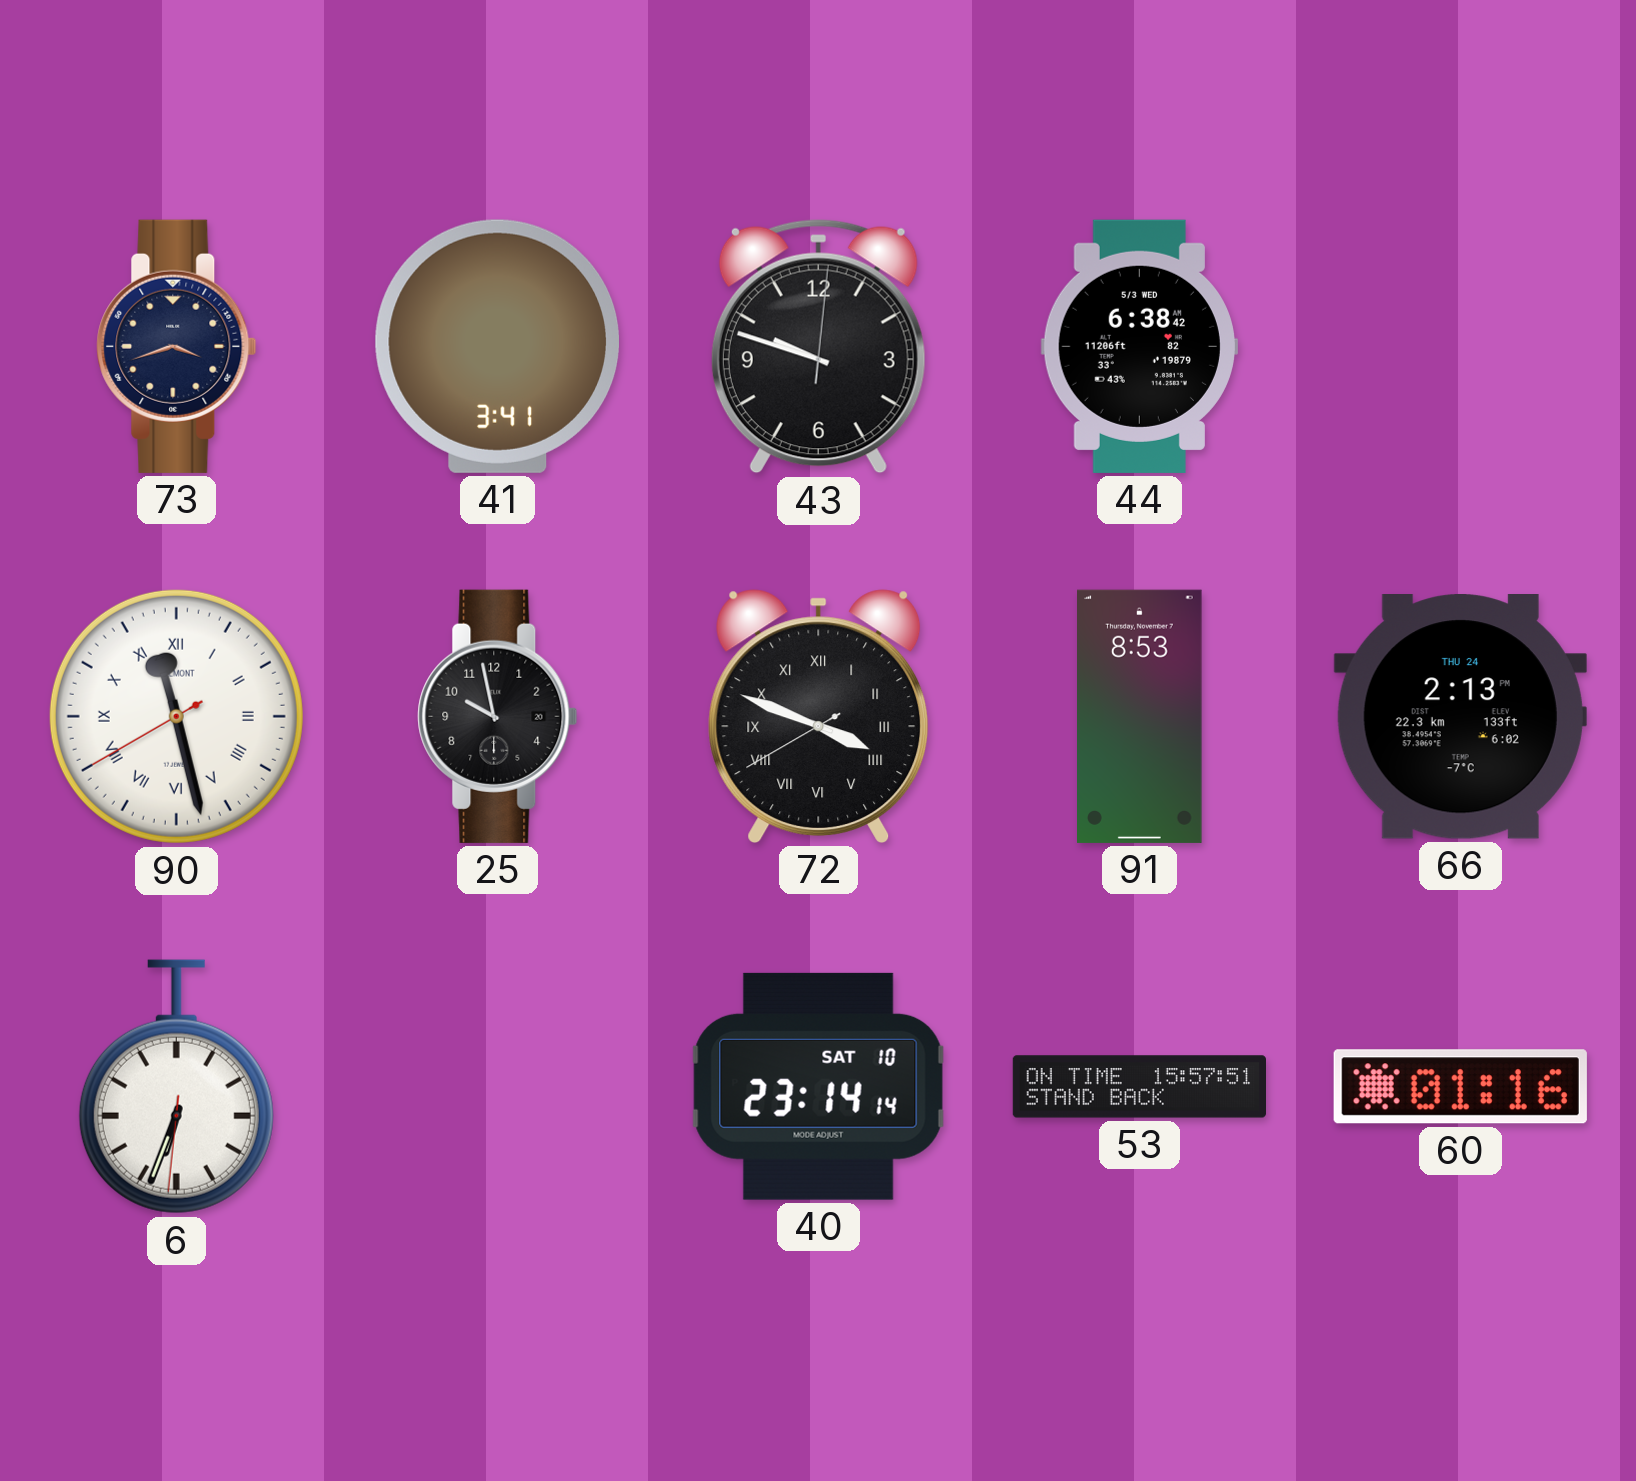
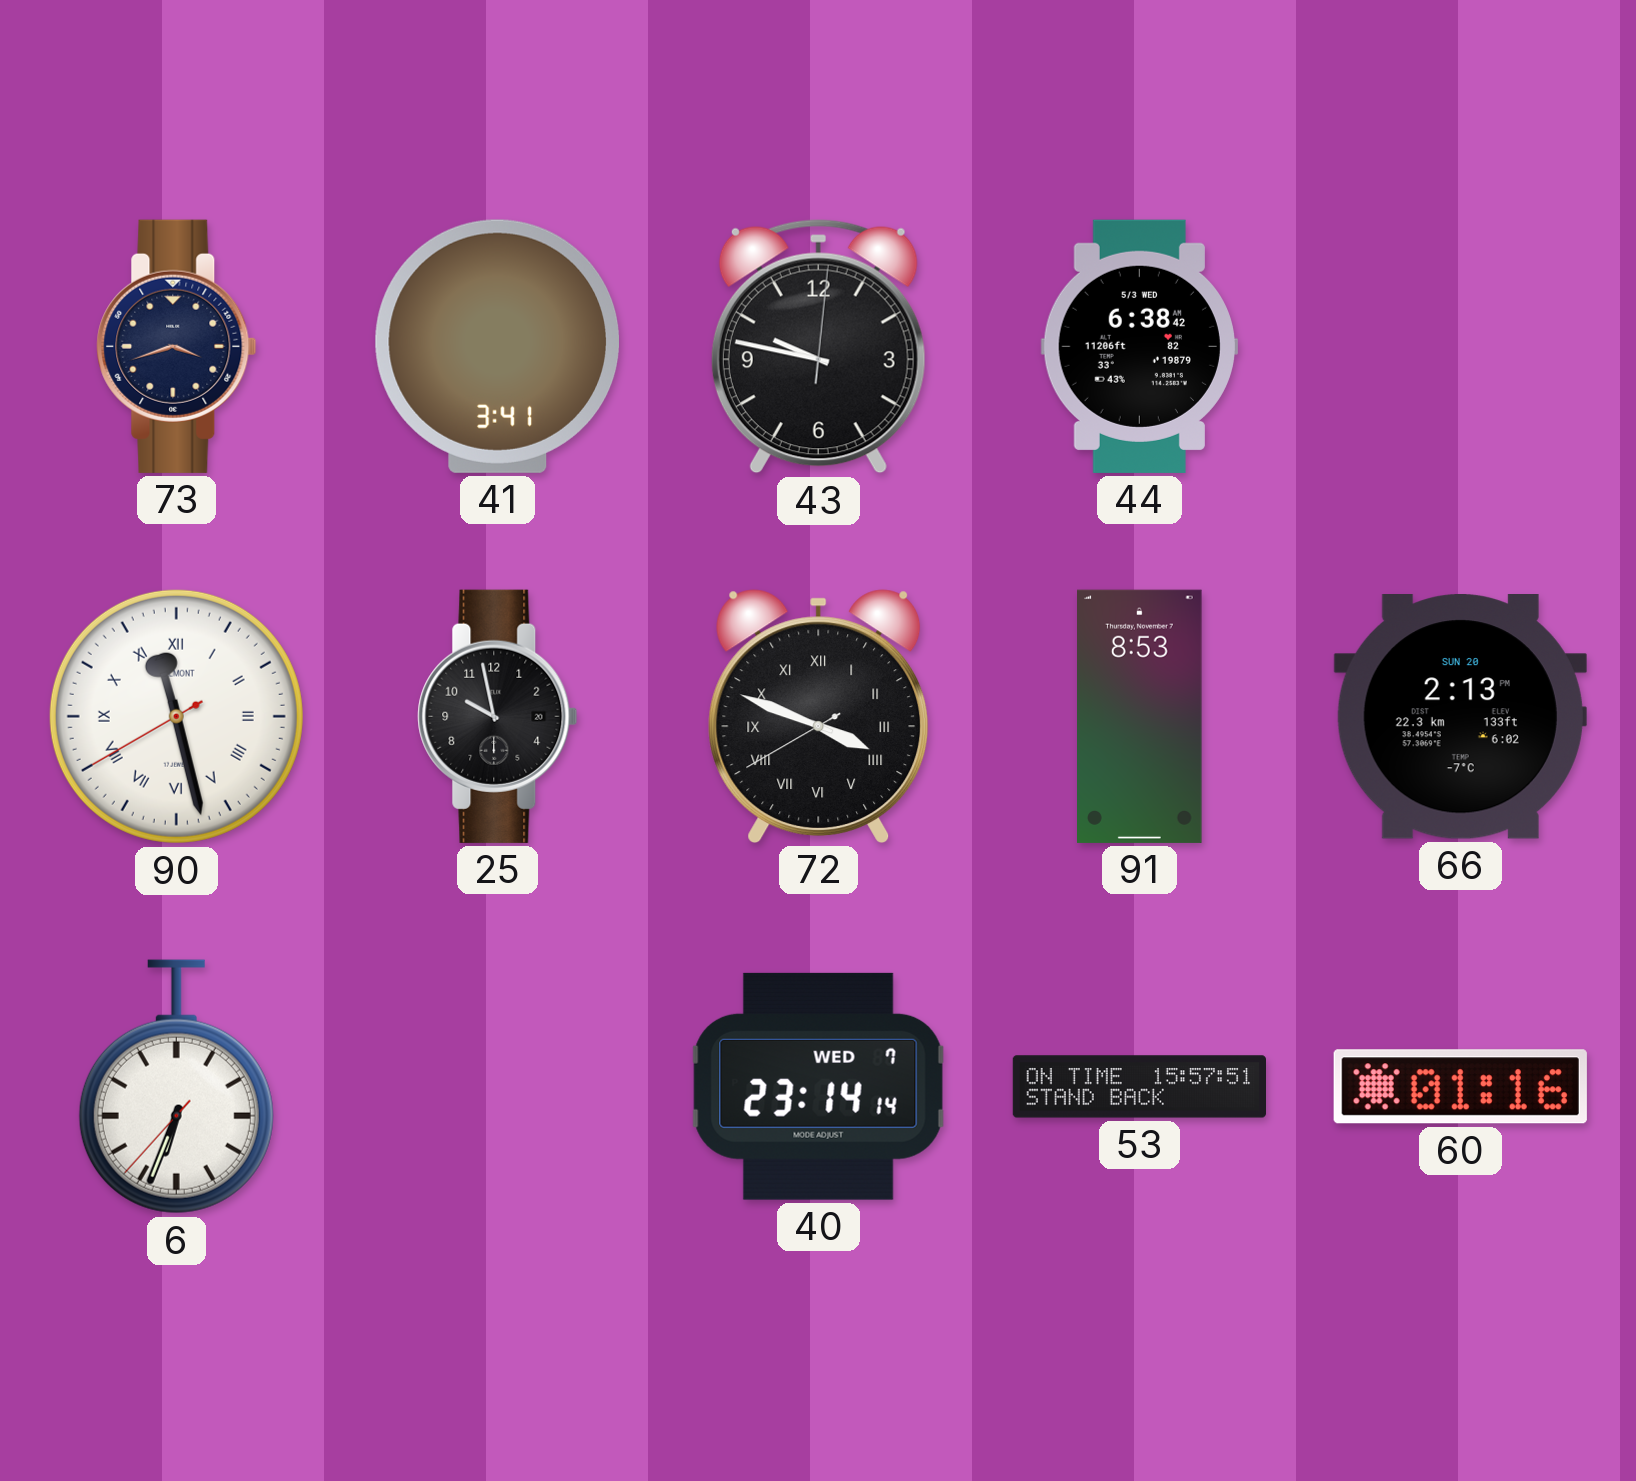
43: 9:48 -> 9:47
66 date: THU 24 -> SUN 20
6: 6:33:31 -> 6:33:37
40 date: SAT 10 -> WED 7
